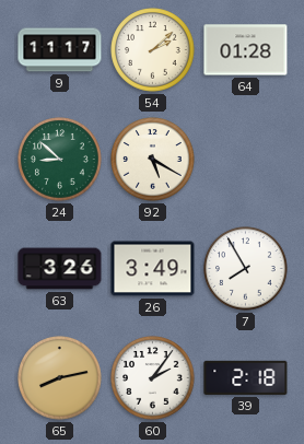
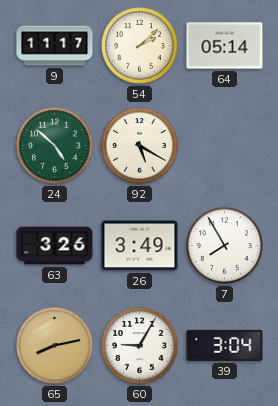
64: 01:28 -> 05:14
24: 8:52 -> 4:52
60: 2:06 -> 9:05
39: 2:18 -> 3:04
